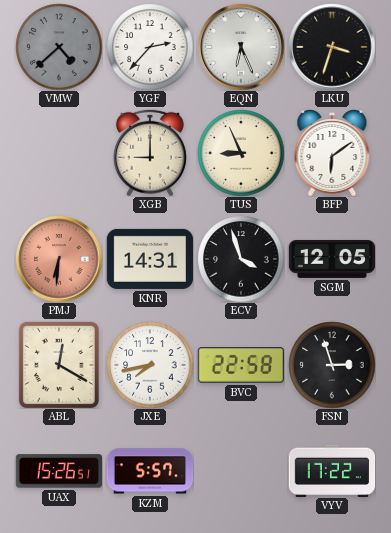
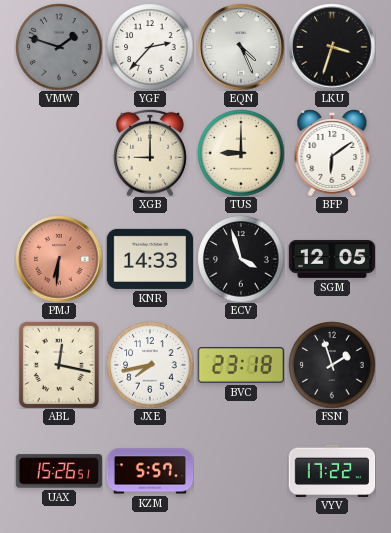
VMW: 4:38 -> 1:48
EQN: 6:26 -> 4:26
TUS: 8:56 -> 9:00
KNR: 14:31 -> 14:33
ABL: 12:20 -> 12:17
BVC: 22:58 -> 23:18
FSN: 2:57 -> 1:57
